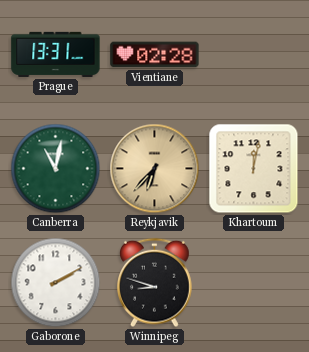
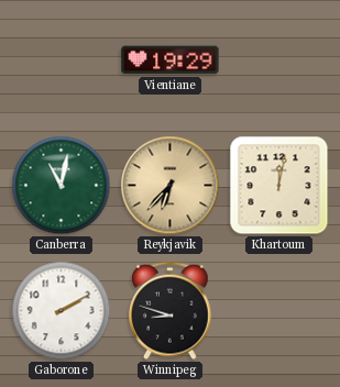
Prague: 13:31 -> none
Vientiane: 02:28 -> 19:29
